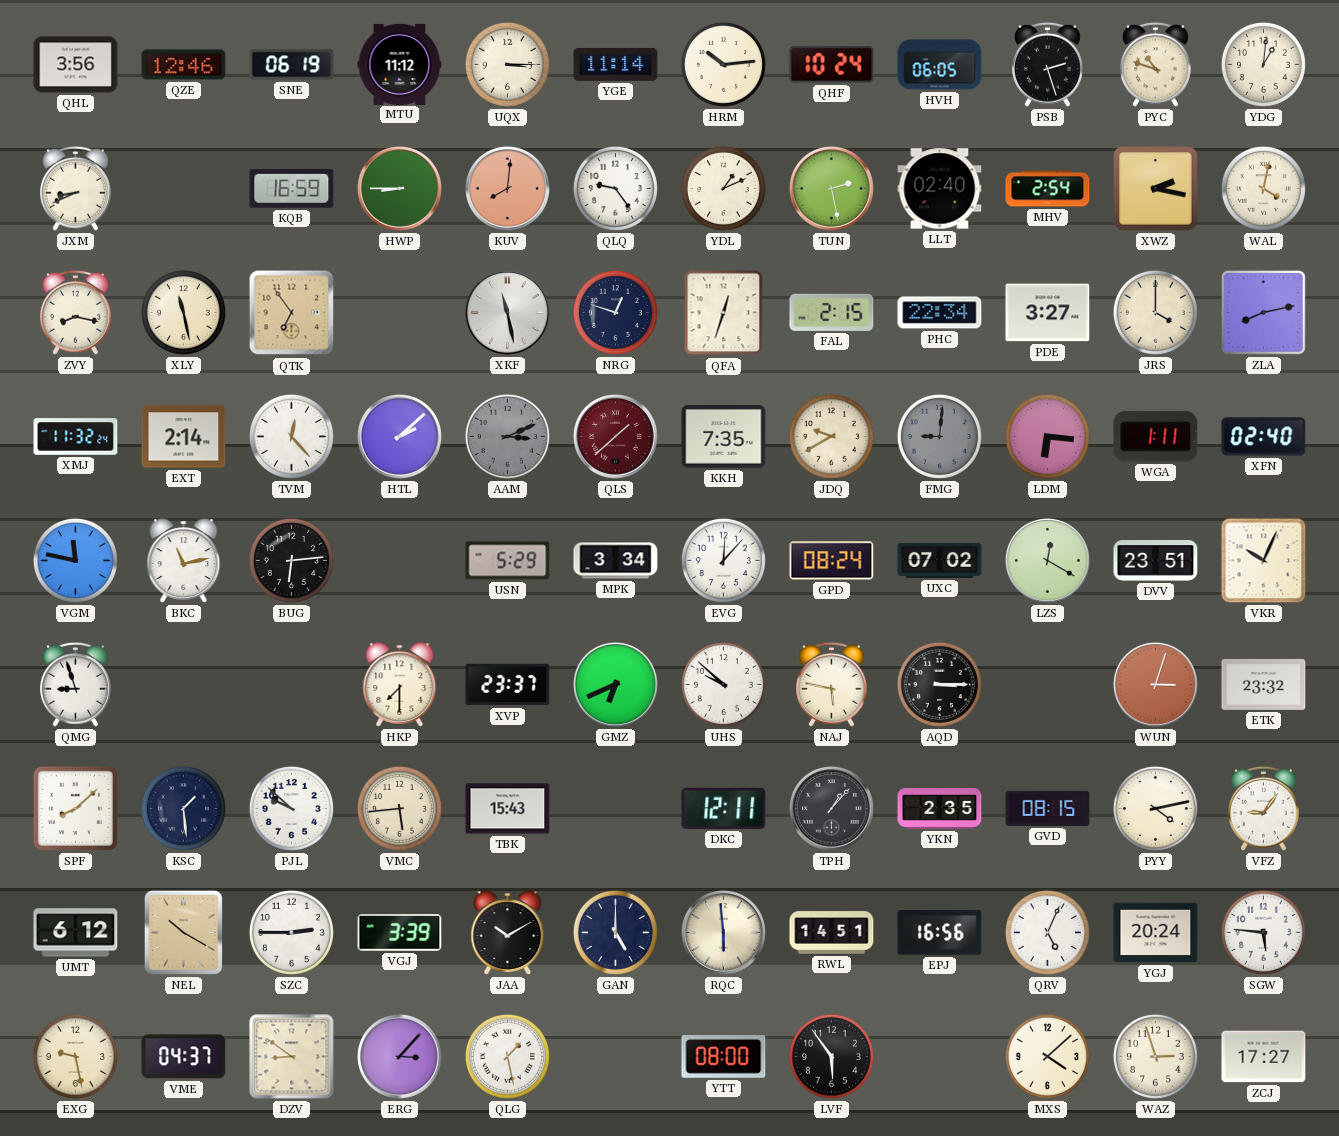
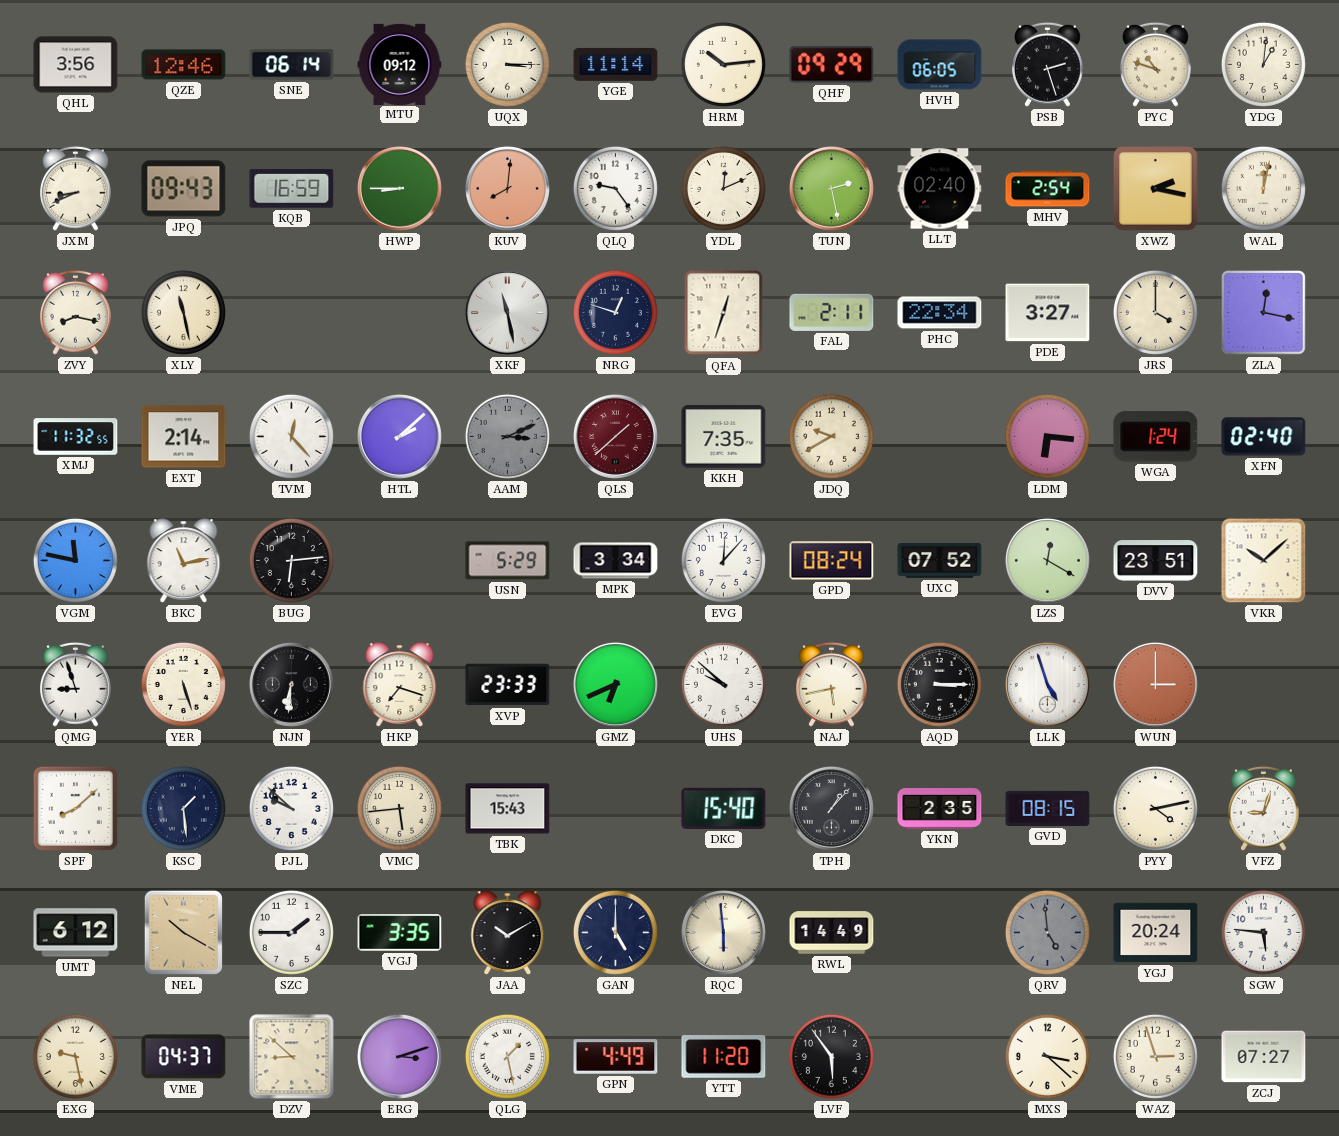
SNE: 06:19 -> 06:14
MTU: 11:12 -> 09:12
QHF: 10:24 -> 09:29
JPQ: none -> 09:43
YDL: 1:11 -> 12:11
WAL: 4:02 -> 12:02
QTK: 6:54 -> none
FAL: 2:15 -> 2:11
ZLA: 8:13 -> 12:17
XMJ: 11:32:24 -> 11:32:55
FMG: 9:01 -> none
WGA: 1:11 -> 1:24
UXC: 07:02 -> 07:52
VKR: 10:04 -> 10:08
YER: none -> 5:27
NJN: none -> 6:31
HKP: 7:30 -> 7:18
XVP: 23:37 -> 23:33
NAJ: 5:47 -> 5:43
LLK: none -> 4:57
WUN: 3:03 -> 3:00
ETK: 23:32 -> none
DKC: 12:11 -> 15:40
VFZ: 9:06 -> 9:03
SZC: 2:45 -> 1:45
VGJ: 3:39 -> 3:35
RWL: 14:51 -> 14:49
EPJ: 16:56 -> none
QRV: 5:04 -> 4:59
QRV dial: white -> grey
DZV: 8:51 -> 8:52
ERG: 3:07 -> 3:12
GPN: none -> 4:49
YTT: 08:00 -> 11:20
MXS: 4:08 -> 3:22
ZCJ: 17:27 -> 07:27
